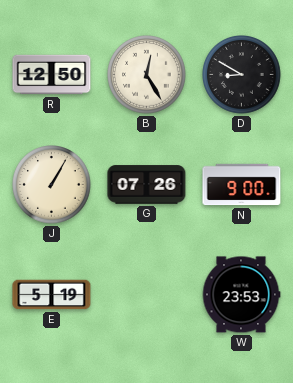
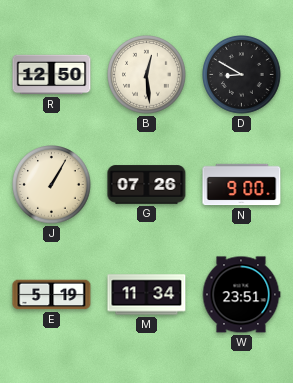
B: 12:25 -> 12:29
M: none -> 11:34
W: 23:53 -> 23:51
